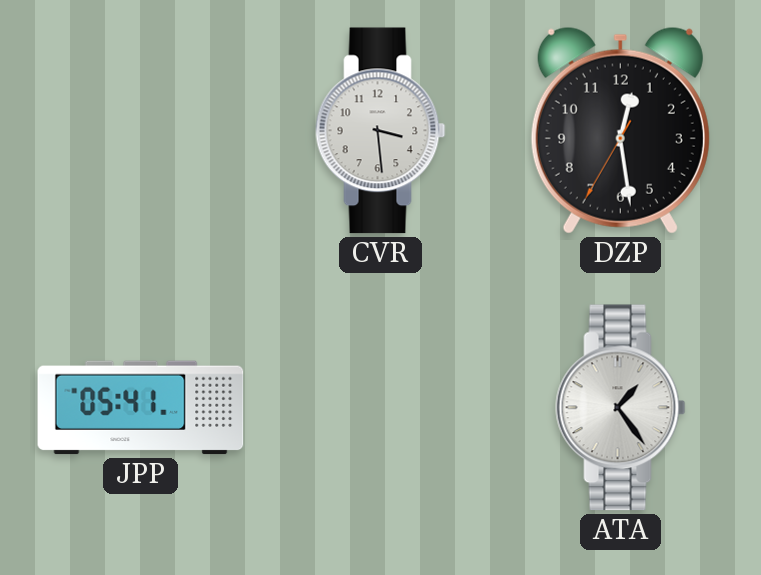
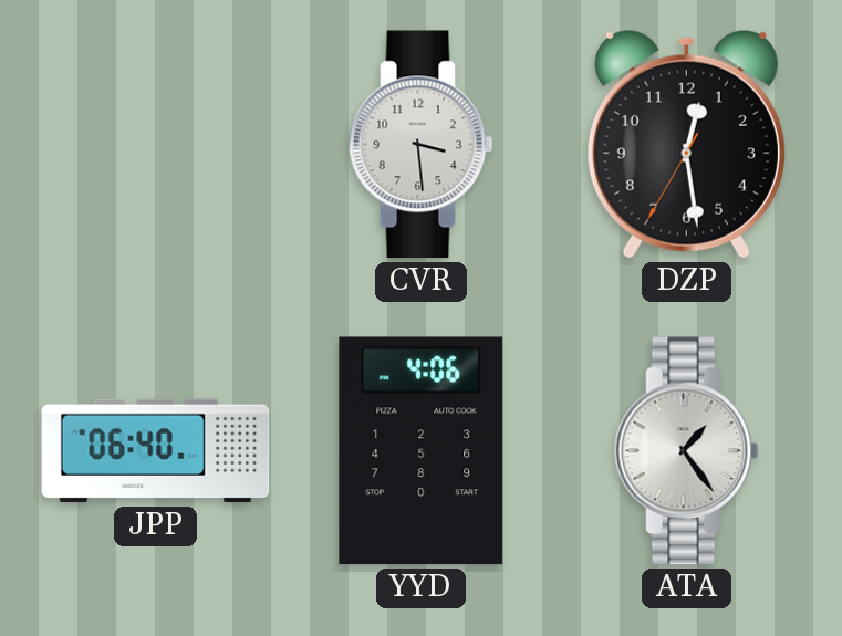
JPP: 05:41 -> 06:40
YYD: none -> 4:06
